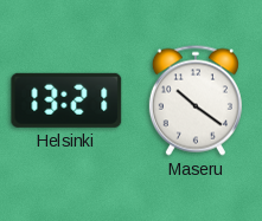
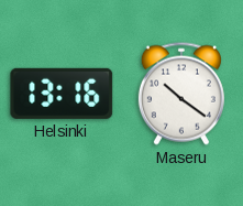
Helsinki: 13:21 -> 13:16
